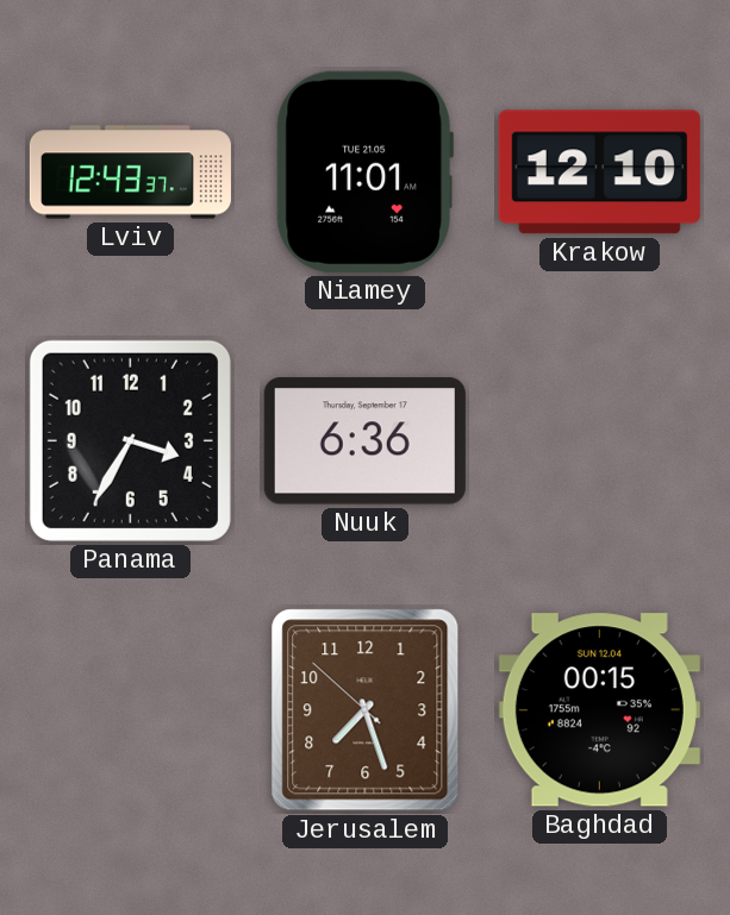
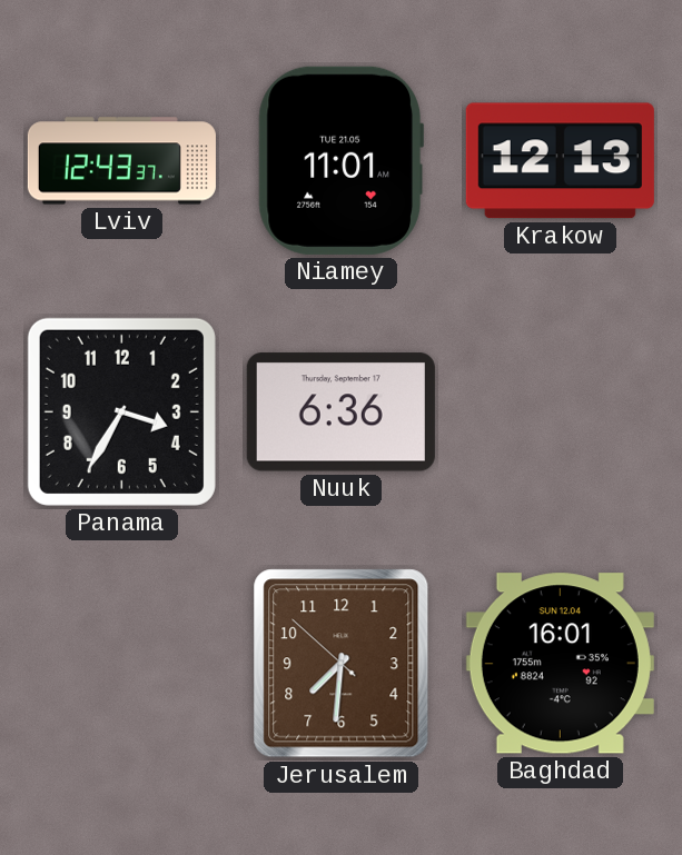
Krakow: 12:10 -> 12:13
Jerusalem: 7:26 -> 7:30
Baghdad: 00:15 -> 16:01
